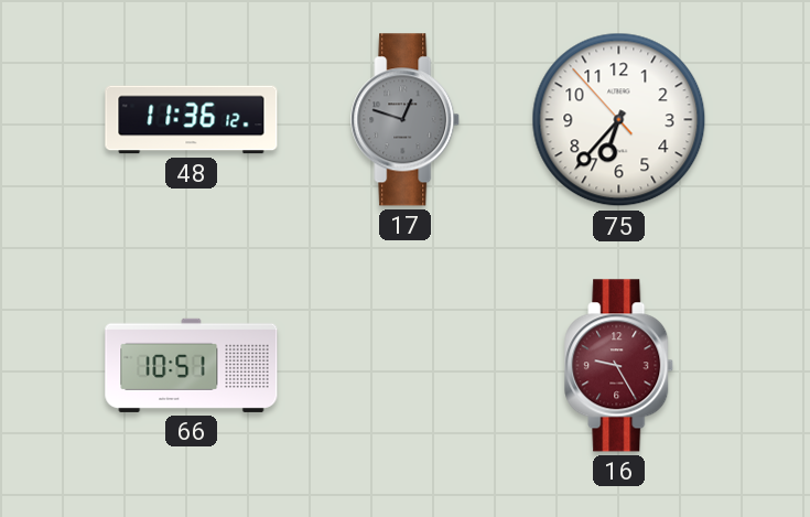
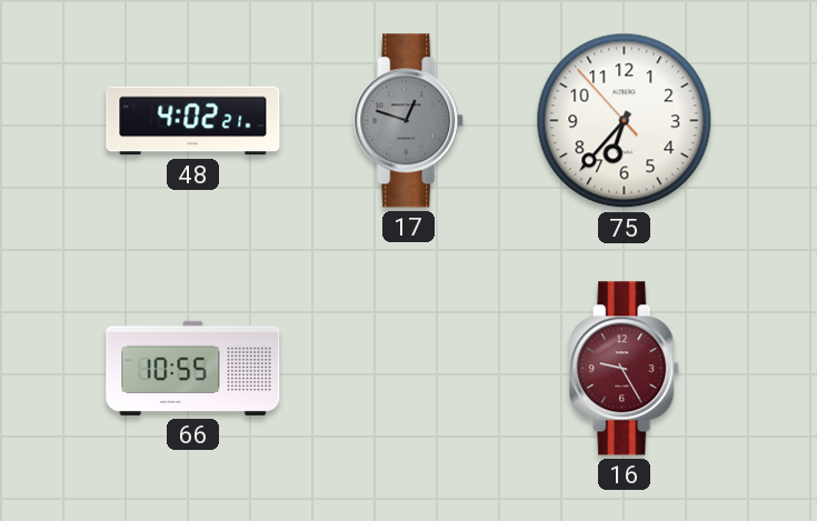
48: 11:36 -> 4:02
66: 10:51 -> 10:55
